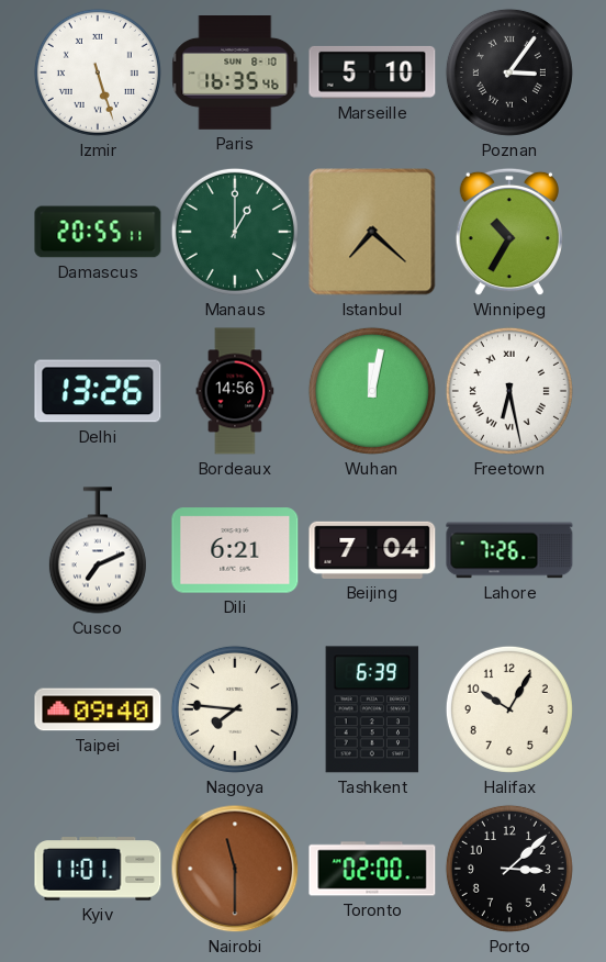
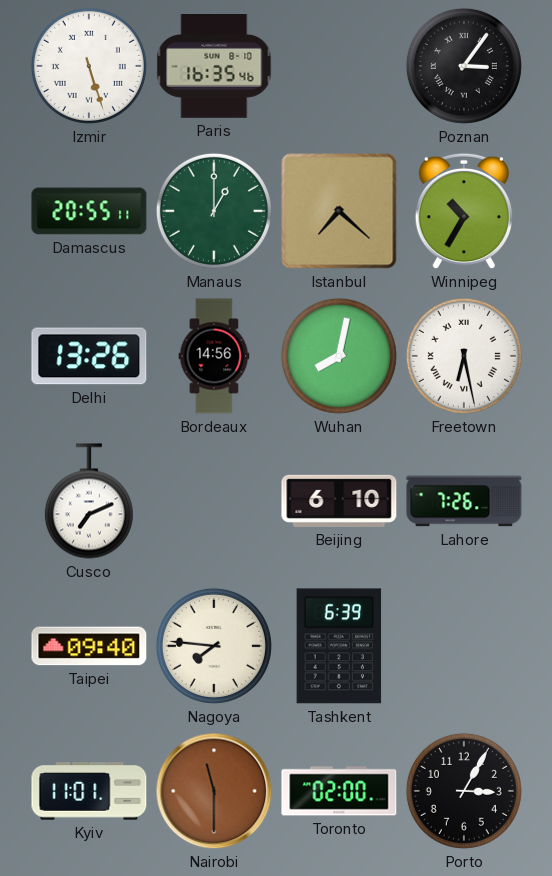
Marseille: 5:10 -> none
Wuhan: 12:02 -> 8:02
Dili: 6:21 -> none
Beijing: 7:04 -> 6:10
Halifax: 10:05 -> none
Porto: 3:08 -> 3:05
